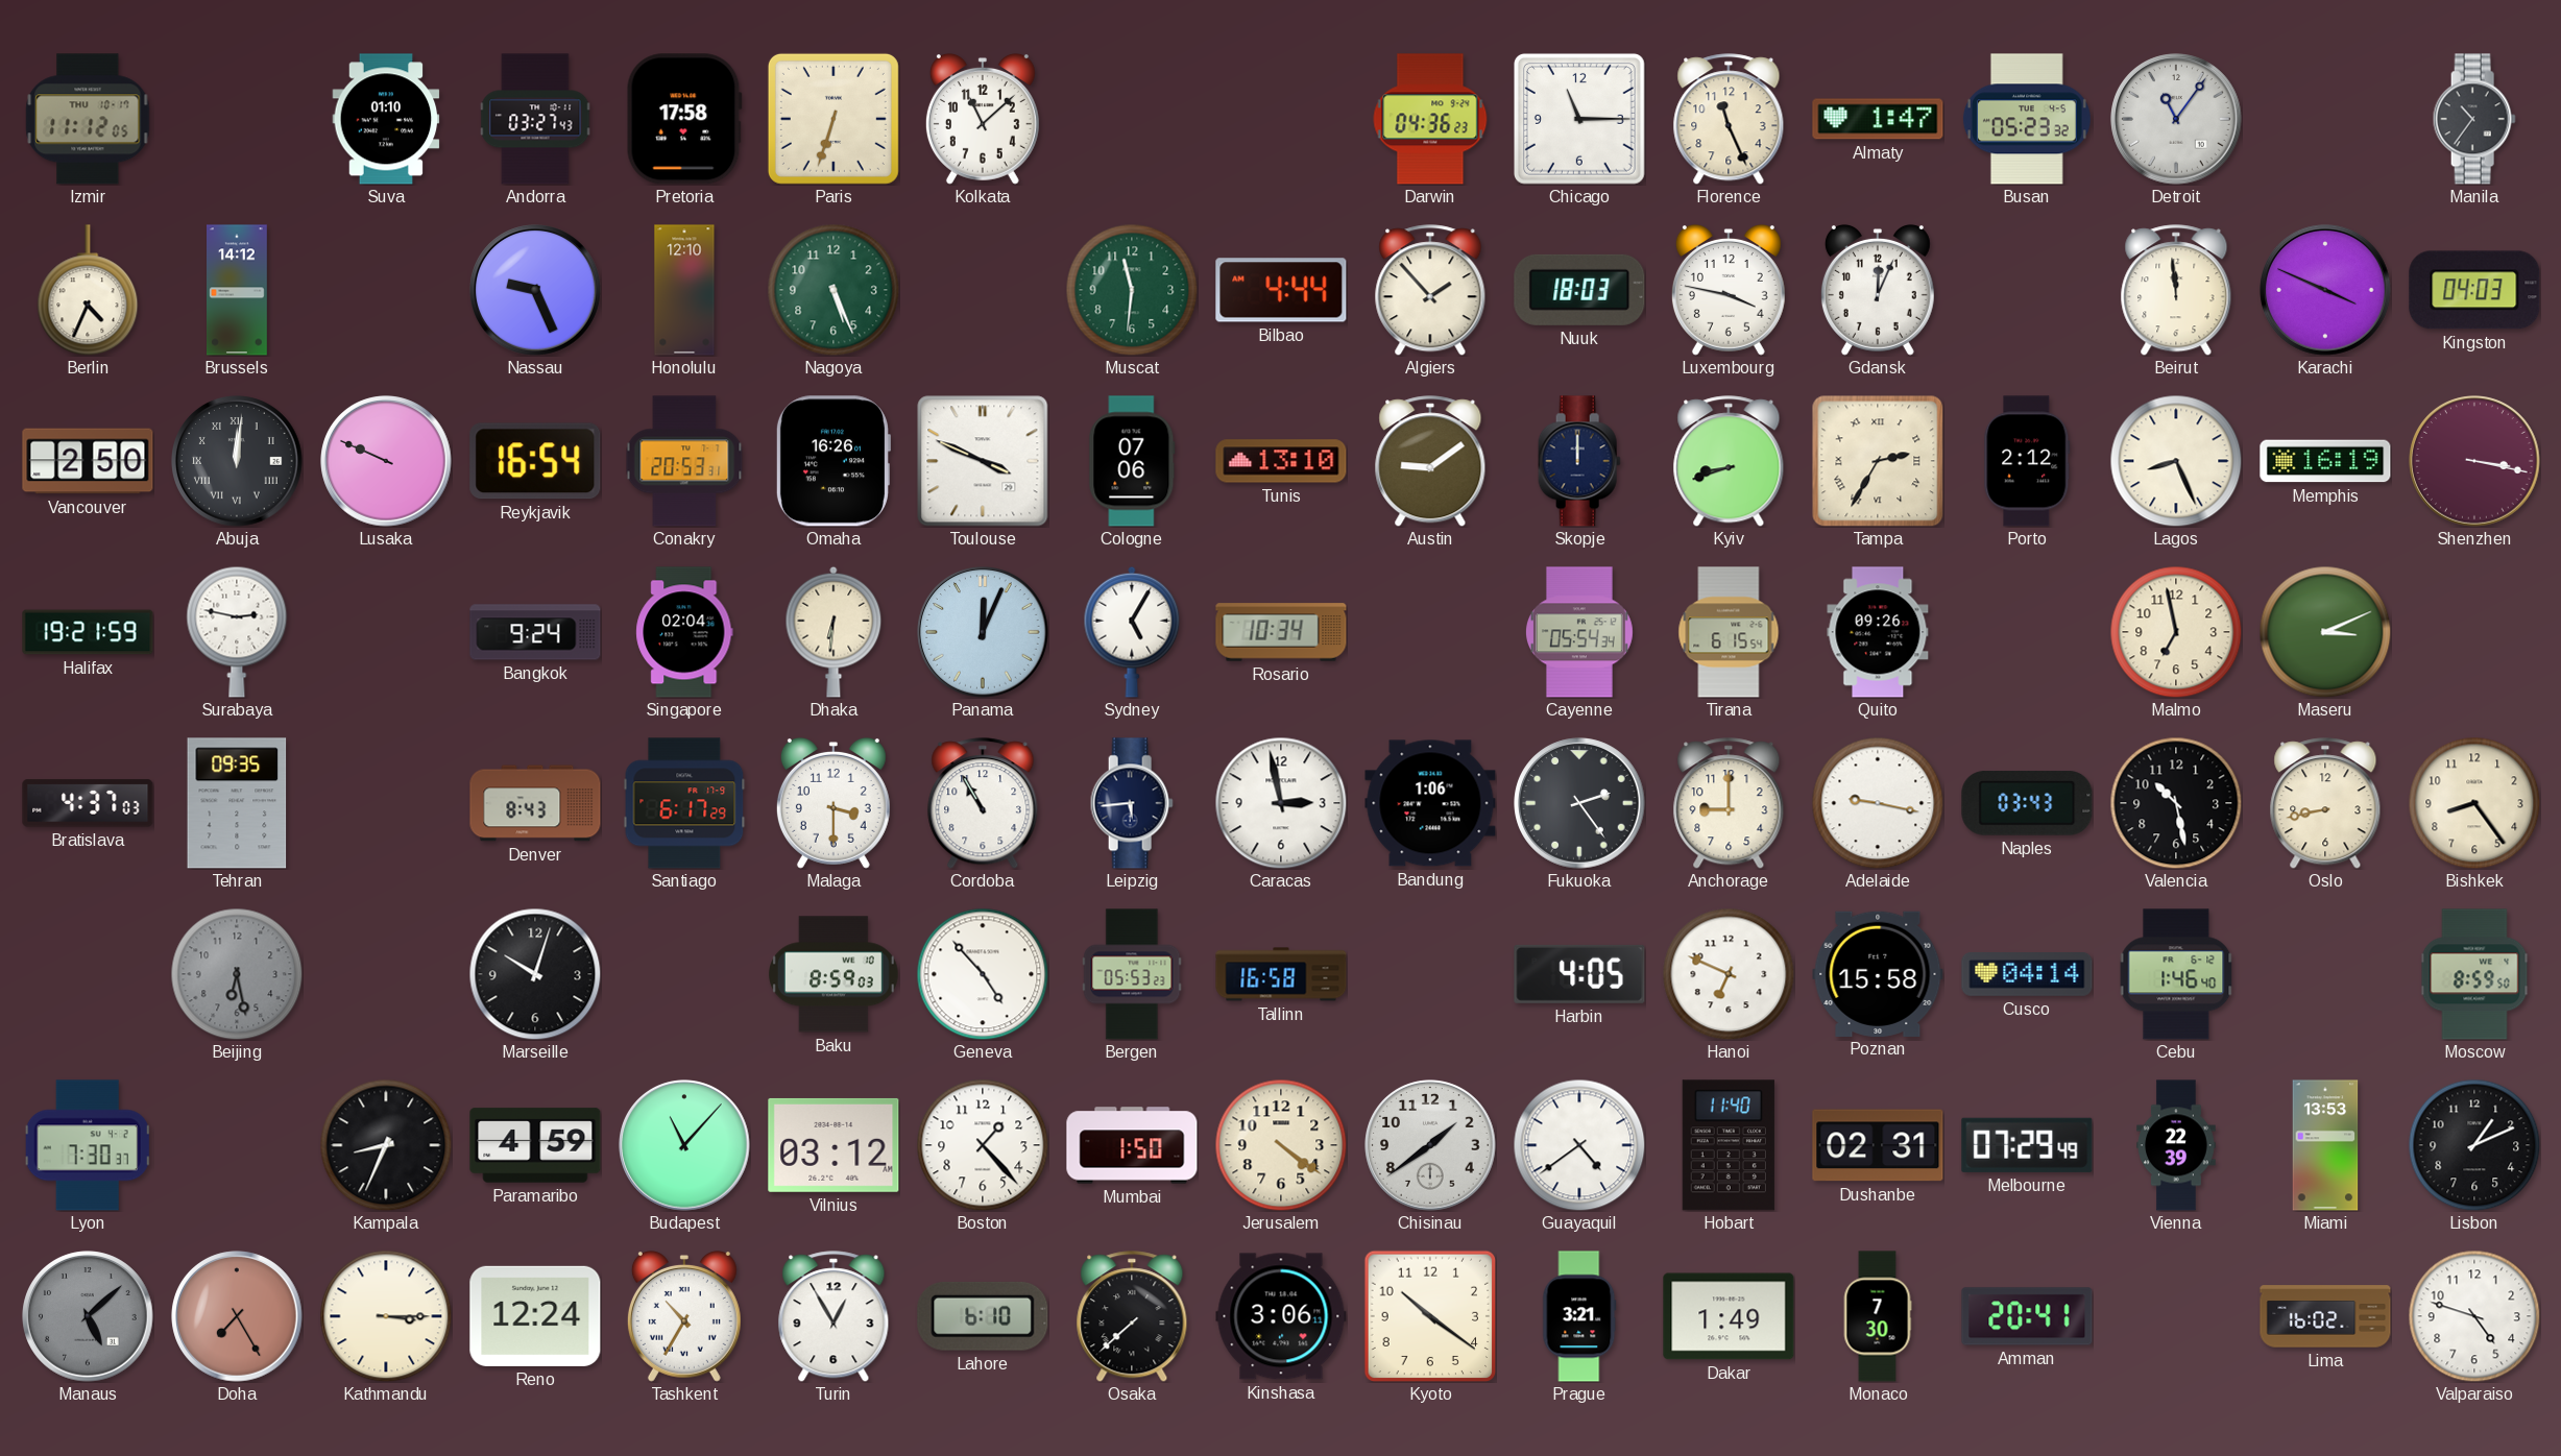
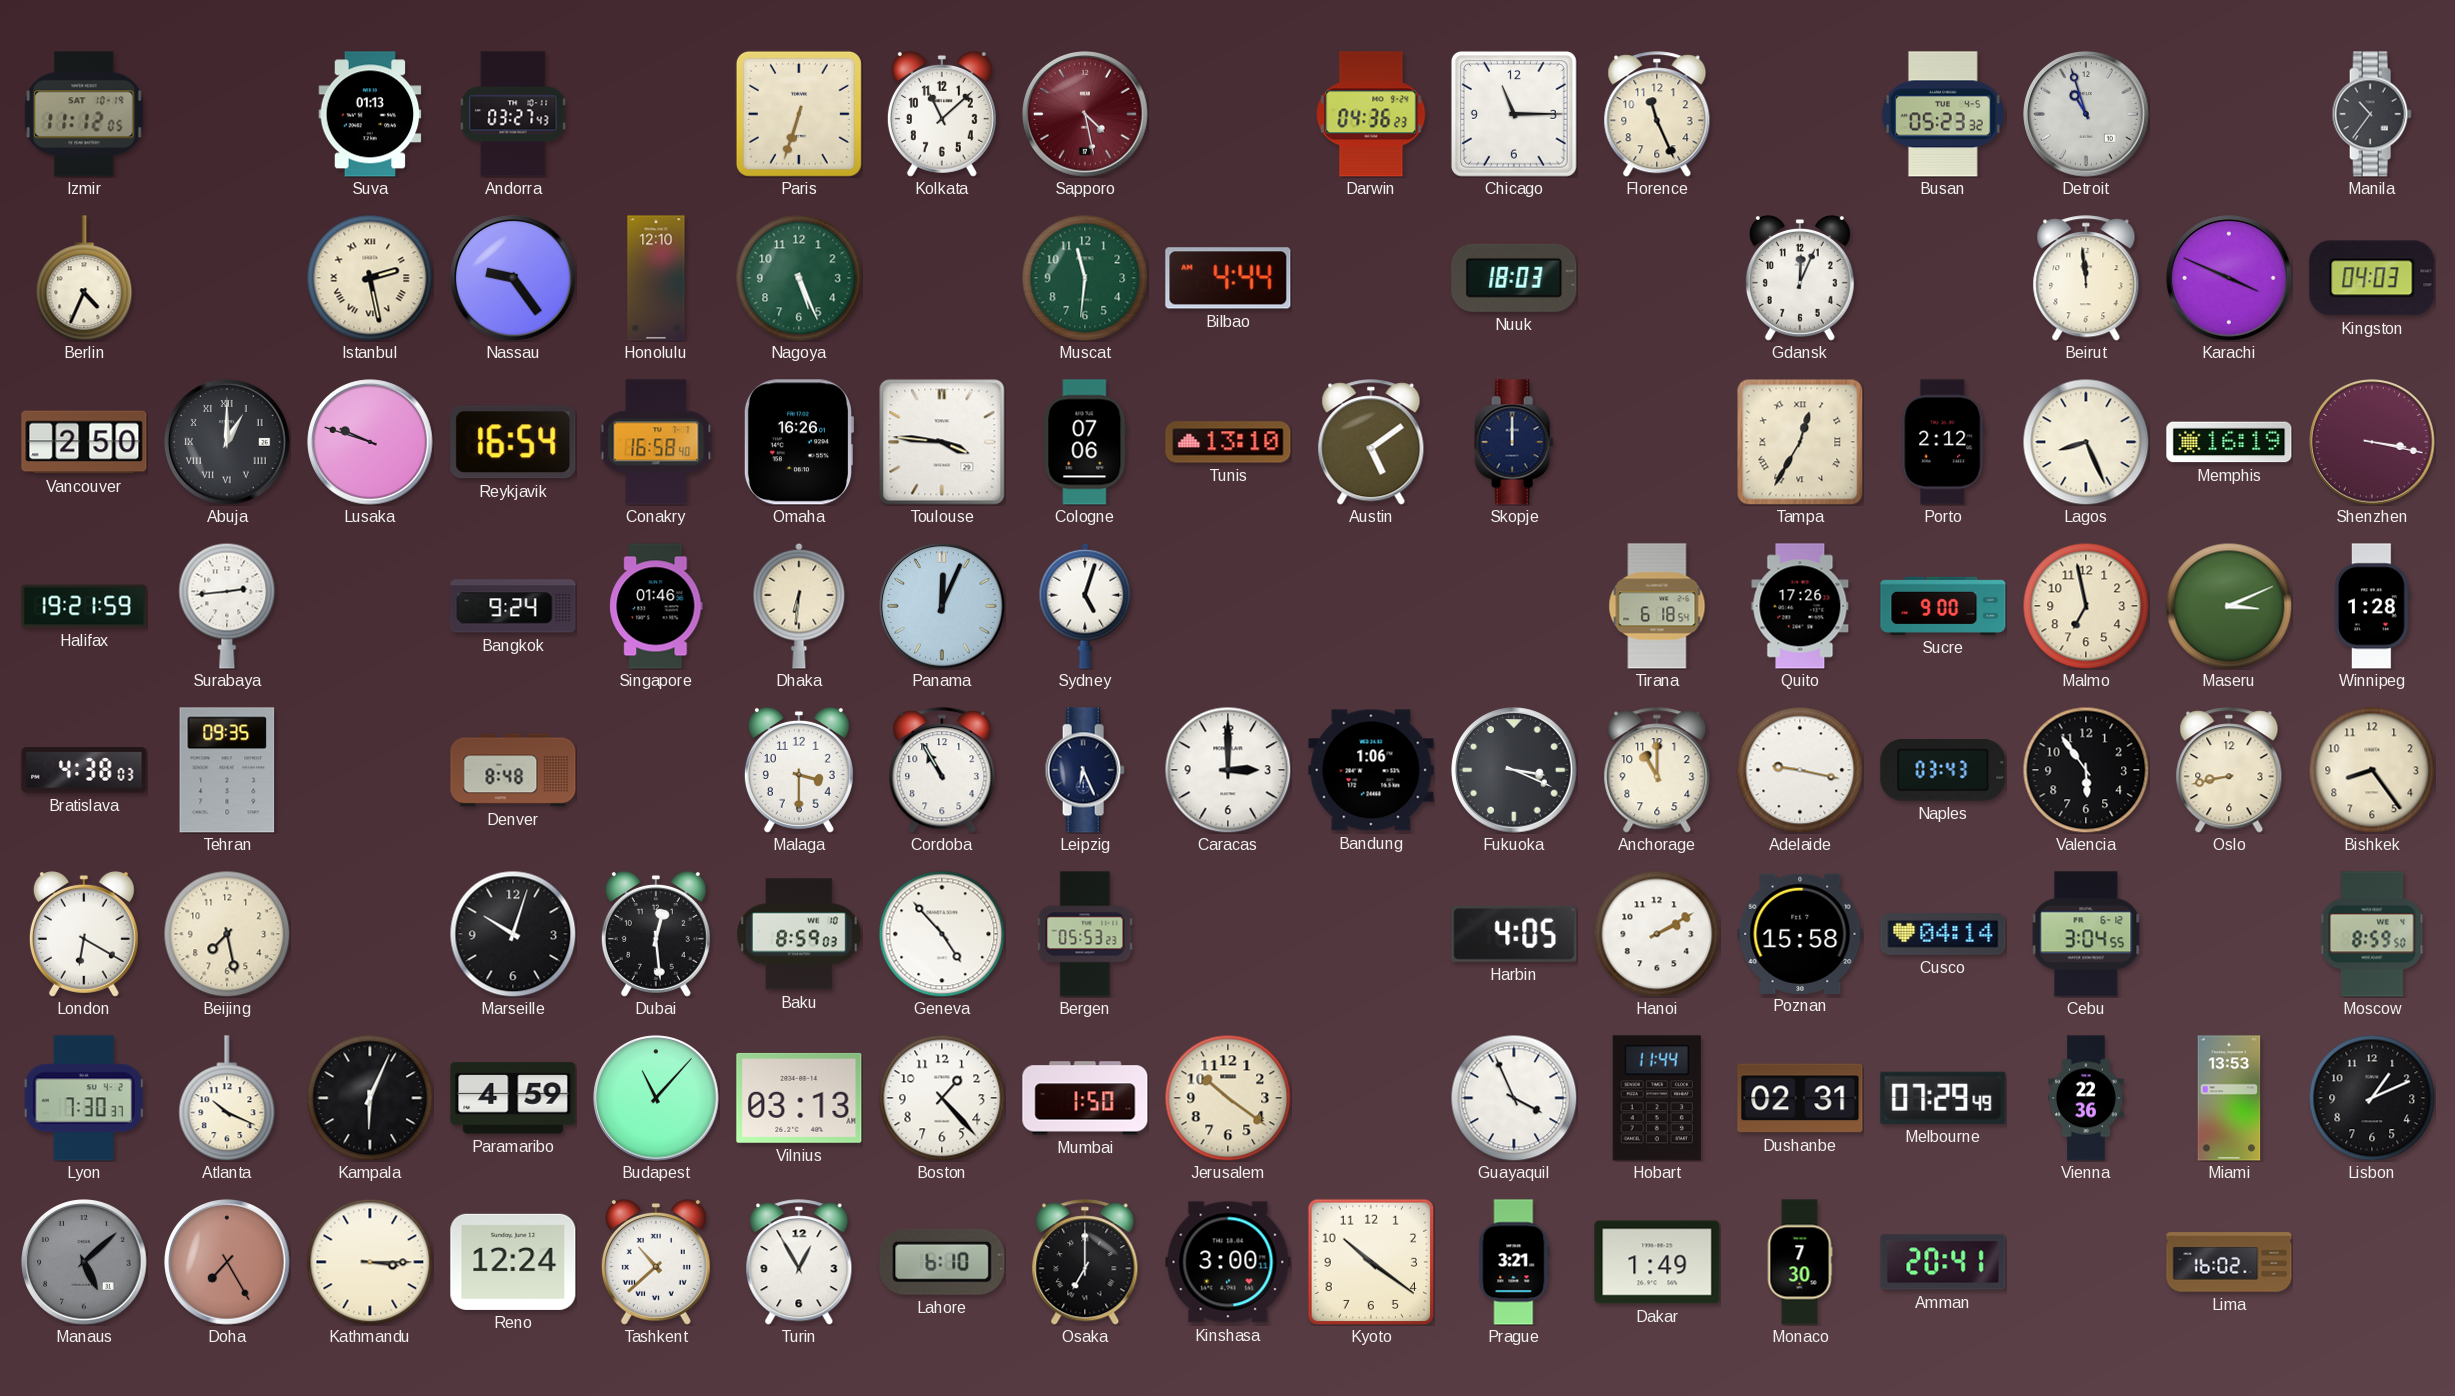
Izmir date: THU 10-17 -> SAT 10-19
Suva: 01:10 -> 01:13
Pretoria: 17:58 -> none
Sapporo: none -> 4:28
Almaty: 1:47 -> none
Detroit: 11:06 -> 10:57
Brussels: 14:12 -> none
Istanbul: none -> 2:28
Nassau: 9:26 -> 9:24
Algiers: 1:53 -> none
Luxembourg: 3:47 -> none
Abuja: 12:01 -> 1:00
Lusaka: 9:49 -> 9:48
Conakry: 20:53 -> 16:58
Toulouse: 3:49 -> 3:46
Austin: 9:09 -> 5:09
Kyiv: 8:42 -> none
Tampa: 2:35 -> 12:35
Surabaya: 2:47 -> 2:44
Singapore: 02:04 -> 01:46
Sydney: 5:05 -> 5:03
Rosario: 10:34 -> none
Cayenne: 05:54 -> none
Tirana: 6:15 -> 6:18
Quito: 09:26 -> 17:26
Sucre: none -> 9:00
Winnipeg: none -> 1:28
Bratislava: 4:37 -> 4:38
Denver: 8:43 -> 8:48
Santiago: 6:17 -> none
Leipzig: 5:44 -> 6:26
Caracas: 2:58 -> 3:00
Fukuoka: 2:24 -> 3:19
Anchorage: 9:00 -> 11:00
Valencia: 10:28 -> 5:54
London: none -> 6:20
Beijing: 6:28 -> 7:28
Beijing dial: grey -> cream
Dubai: none -> 12:29
Tallinn: 16:58 -> none
Hanoi: 6:49 -> 2:10
Cebu: 1:46 -> 3:04
Atlanta: none -> 10:19
Kampala: 8:34 -> 6:04
Vilnius: 03:12 -> 03:13
Jerusalem: 4:21 -> 10:21
Chisinau: 1:39 -> none
Guayaquil: 4:39 -> 3:56
Hobart: 11:40 -> 11:44
Vienna: 22:39 -> 22:36
Tashkent: 10:35 -> 10:38
Osaka: 7:38 -> 7:00
Kinshasa: 3:06 -> 3:00
Valparaiso: 4:48 -> none
